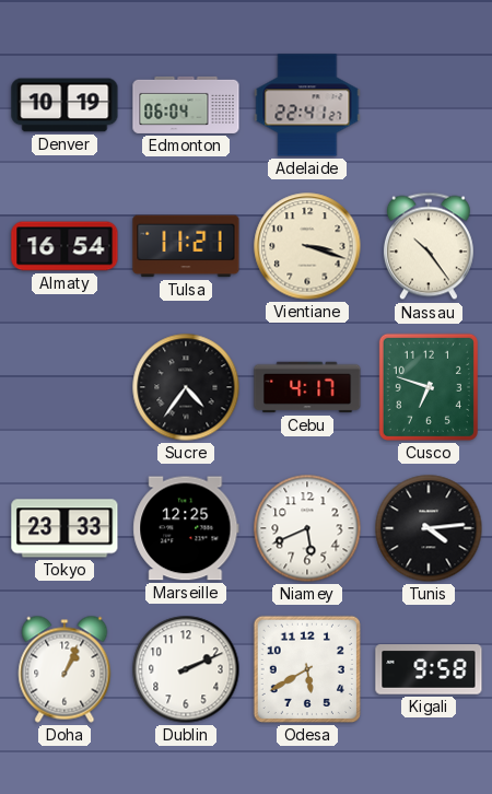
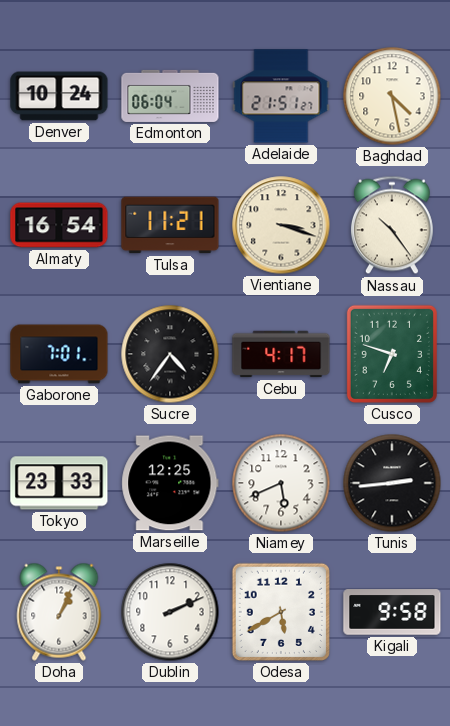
Denver: 10:19 -> 10:24
Adelaide: 22:41 -> 21:51
Baghdad: none -> 4:28
Gaborone: none -> 7:01
Tunis: 4:14 -> 2:44
